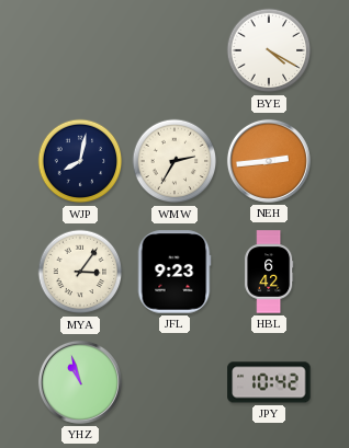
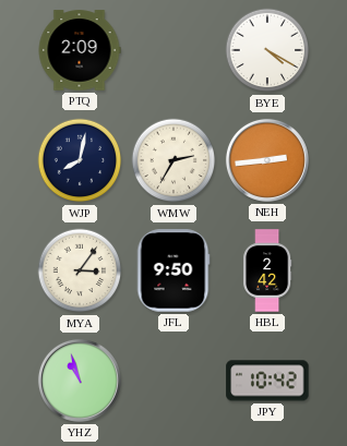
PTQ: none -> 2:09
JFL: 9:23 -> 9:50
HBL: 6:42 -> 2:42
